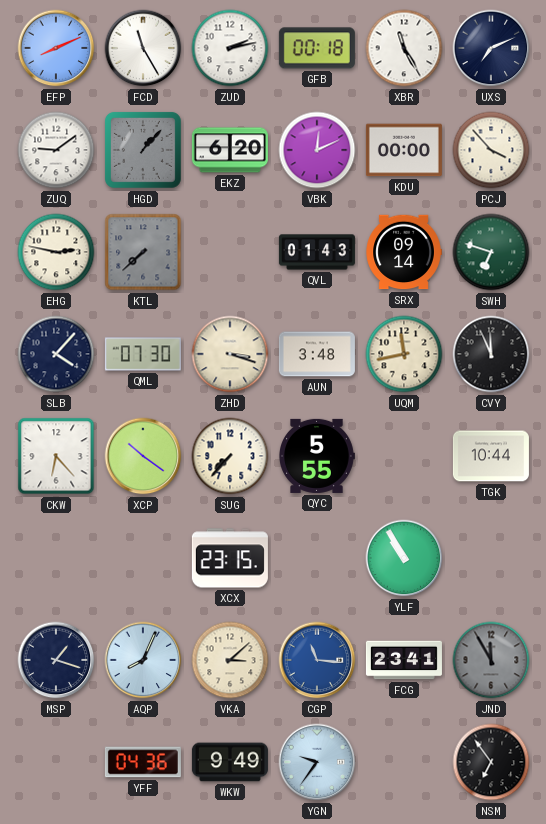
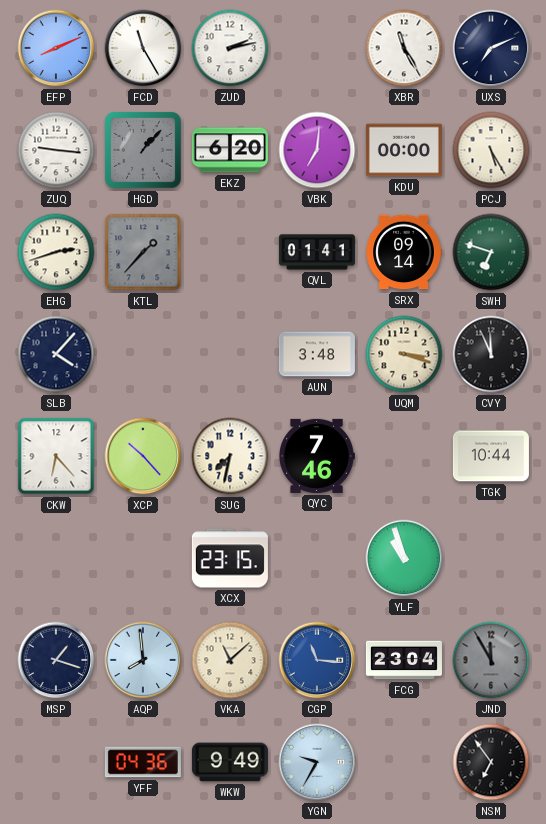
GFB: 00:18 -> none
ZUQ: 9:09 -> 9:16
VBK: 12:11 -> 7:01
PCJ: 3:53 -> 5:25
EHG: 2:47 -> 2:42
KTL: 7:38 -> 1:37
QVL: 01:43 -> 01:41
QML: 07:30 -> none
ZHD: 3:18 -> none
UQM: 11:43 -> 3:18
XCP: 10:21 -> 10:23
SUG: 7:37 -> 7:32
QYC: 5:55 -> 7:46
YLF: 10:55 -> 10:57
AQP: 8:04 -> 7:59
VKA: 3:08 -> 11:08
FCG: 23:41 -> 23:04
YGN: 9:36 -> 9:35
